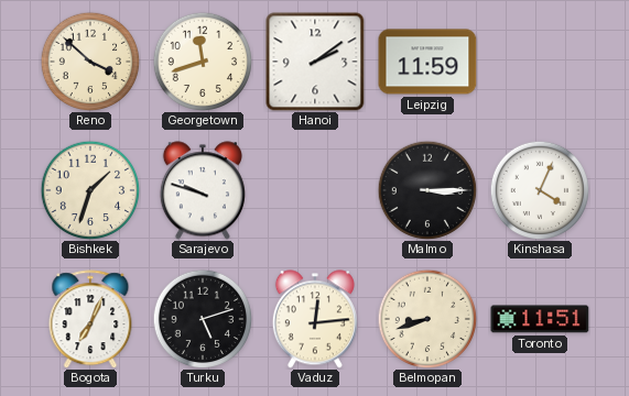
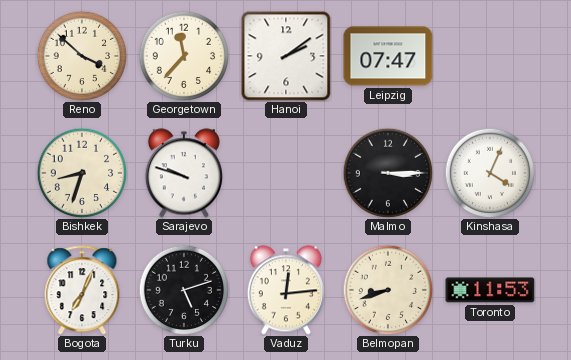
Georgetown: 11:42 -> 11:37
Leipzig: 11:59 -> 07:47
Bishkek: 1:33 -> 8:33
Toronto: 11:51 -> 11:53
